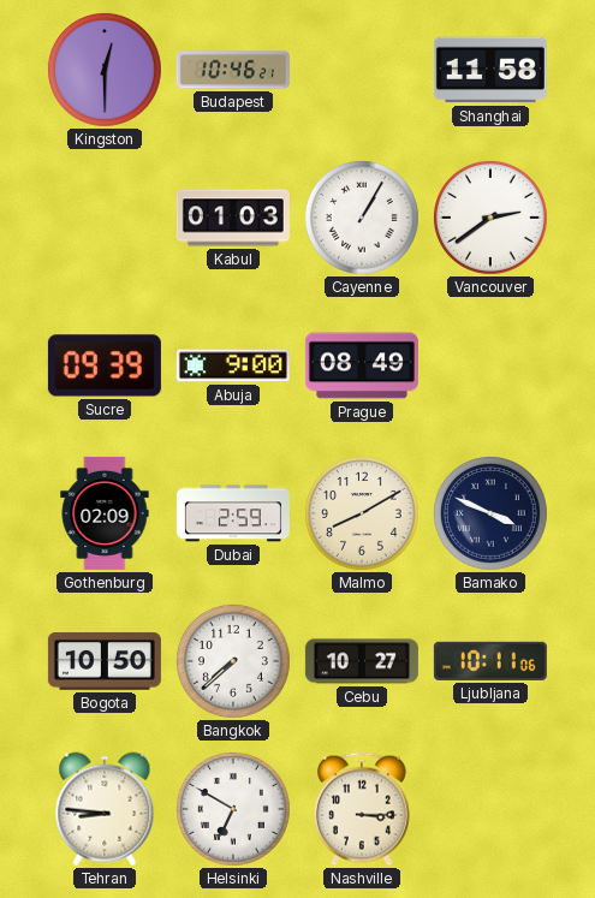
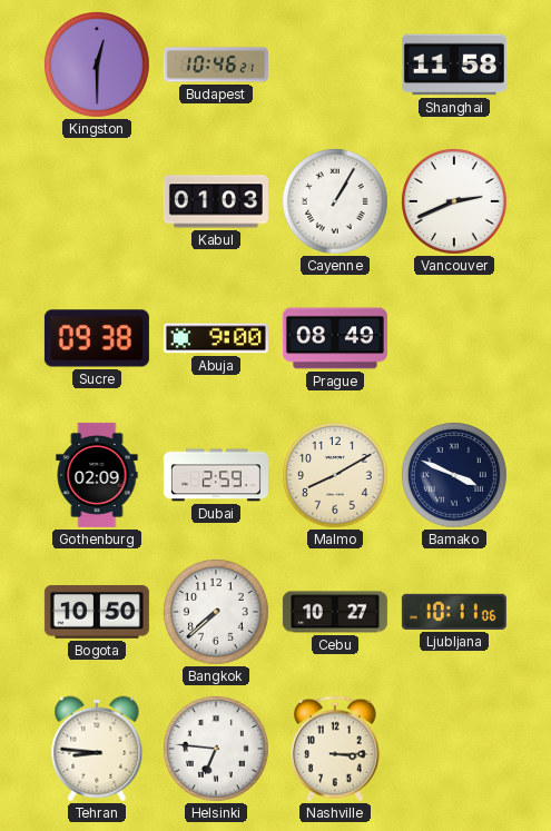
Vancouver: 2:39 -> 2:41
Sucre: 09:39 -> 09:38
Helsinki: 6:50 -> 6:46
